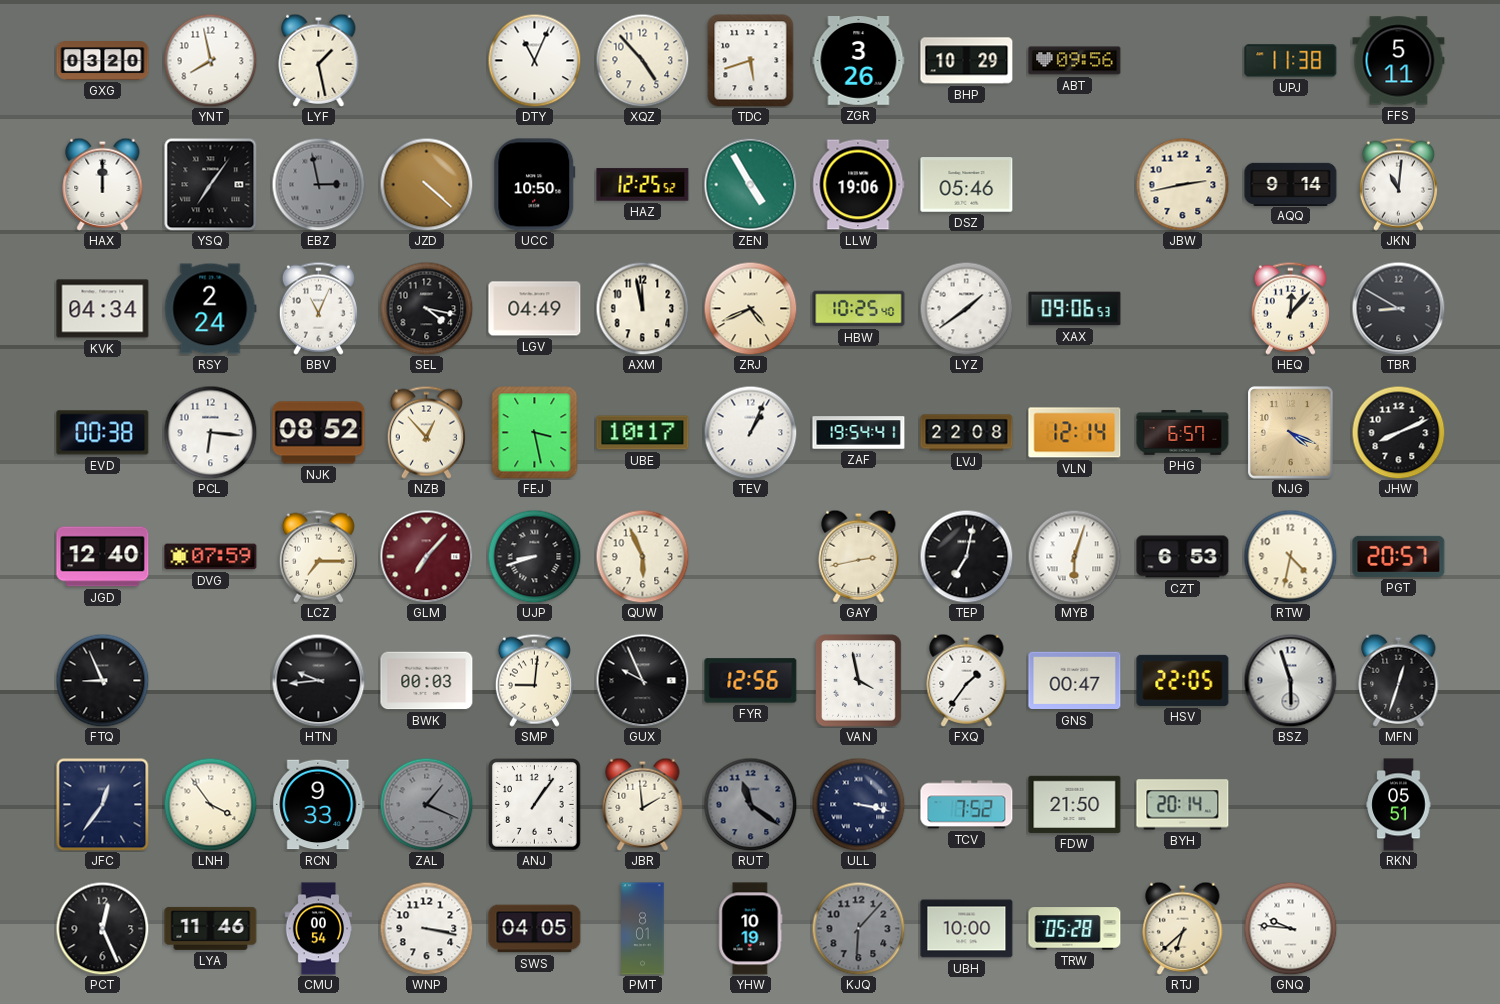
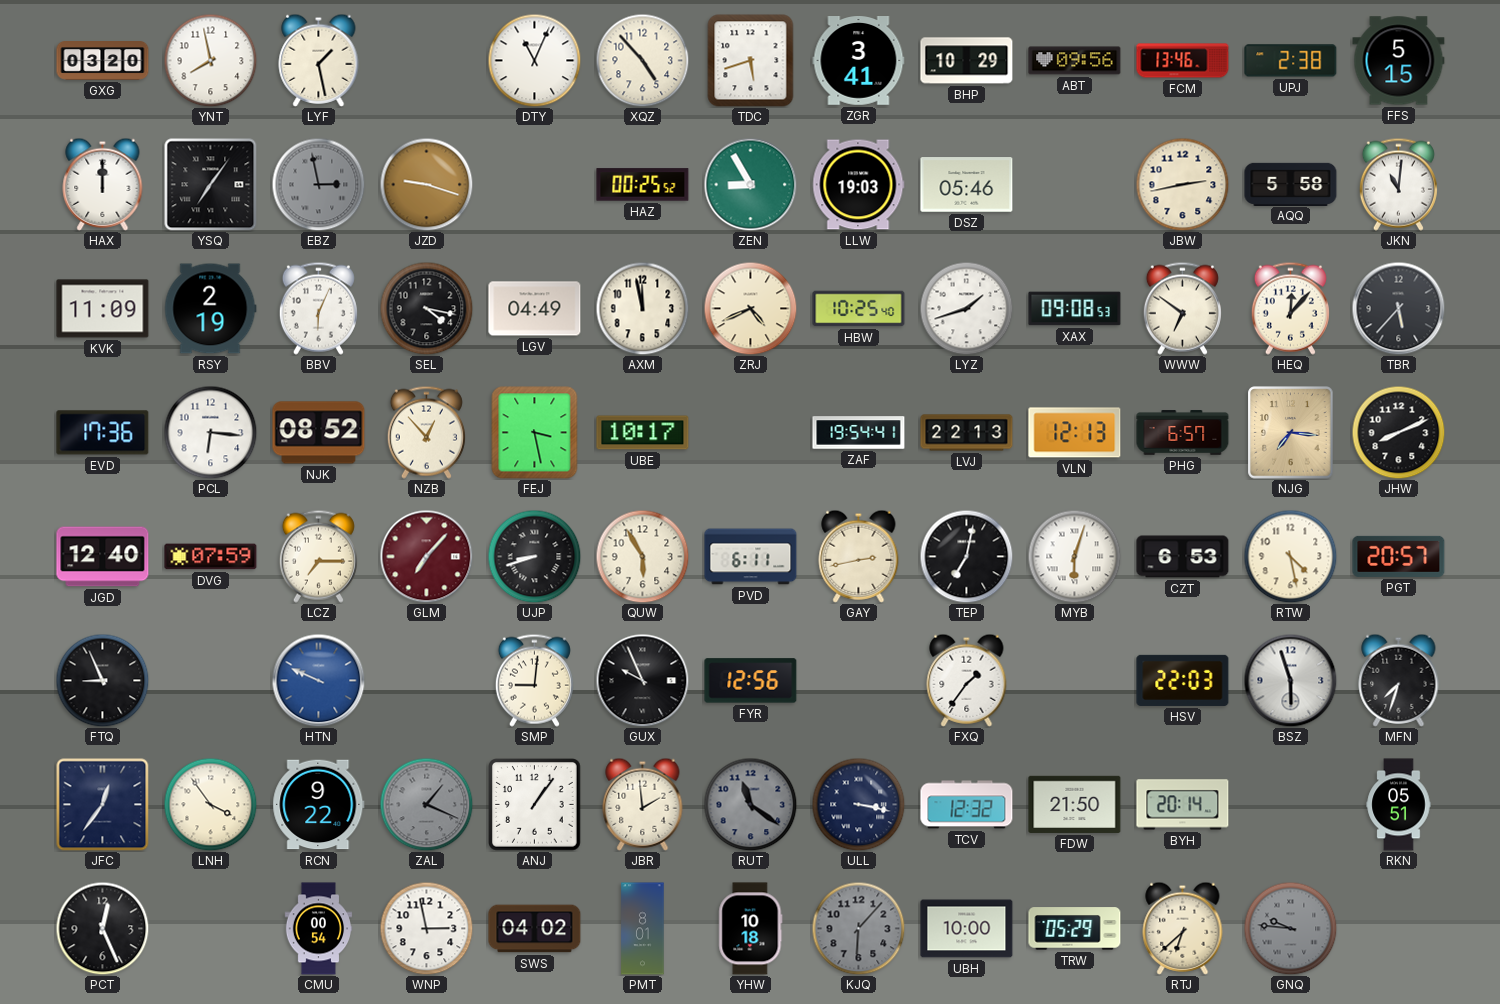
ZGR: 3:26 -> 3:41
FCM: none -> 13:46
UPJ: 11:38 -> 2:38
FFS: 5:11 -> 5:15
JZD: 4:22 -> 9:18
UCC: 10:50 -> none
HAZ: 12:25 -> 00:25
ZEN: 4:55 -> 8:55
LLW: 19:06 -> 19:03
AQQ: 9:14 -> 5:58
KVK: 04:34 -> 11:09
RSY: 2:24 -> 2:19
BBV: 11:04 -> 6:04
LYZ: 1:39 -> 1:42
XAX: 09:06 -> 09:08
WWW: none -> 6:51
TBR: 8:50 -> 5:37
EVD: 00:38 -> 17:36
TEV: 1:04 -> none
LVJ: 22:08 -> 22:13
VLN: 12:14 -> 12:13
NJG: 4:19 -> 7:16
QUW: 5:56 -> 5:55
PVD: none -> 6:11
RTW: 4:32 -> 4:28
HTN: 9:44 -> 9:49
HTN dial: black -> blue
BWK: 00:03 -> none
VAN: 3:58 -> none
GNS: 00:47 -> none
HSV: 22:05 -> 22:03
MFN: 12:33 -> 7:33
RCN: 9:33 -> 9:22
TCV: 7:52 -> 12:32
LYA: 11:46 -> none
WNP: 3:17 -> 2:58
SWS: 04:05 -> 04:02
YHW: 10:19 -> 10:18
TRW: 05:28 -> 05:29
GNQ dial: white -> grey
